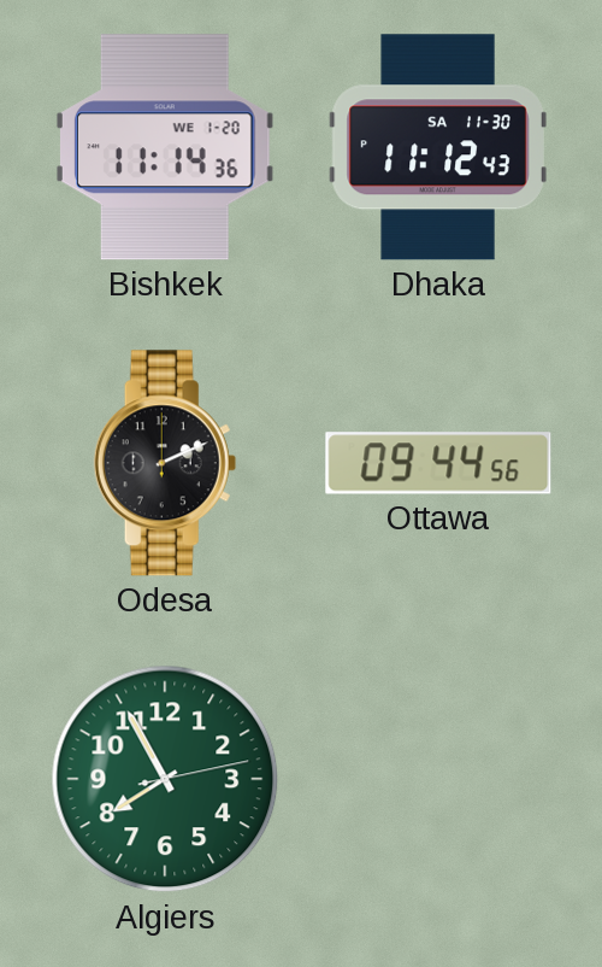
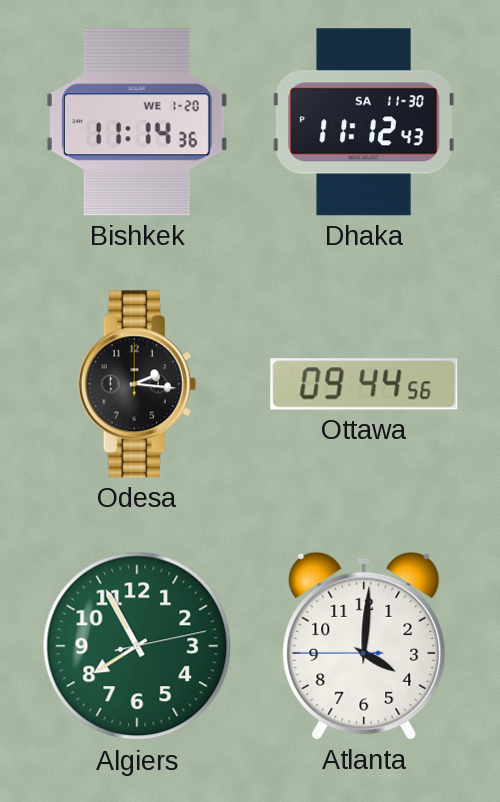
Odesa: 2:11 -> 2:16
Atlanta: none -> 4:00
